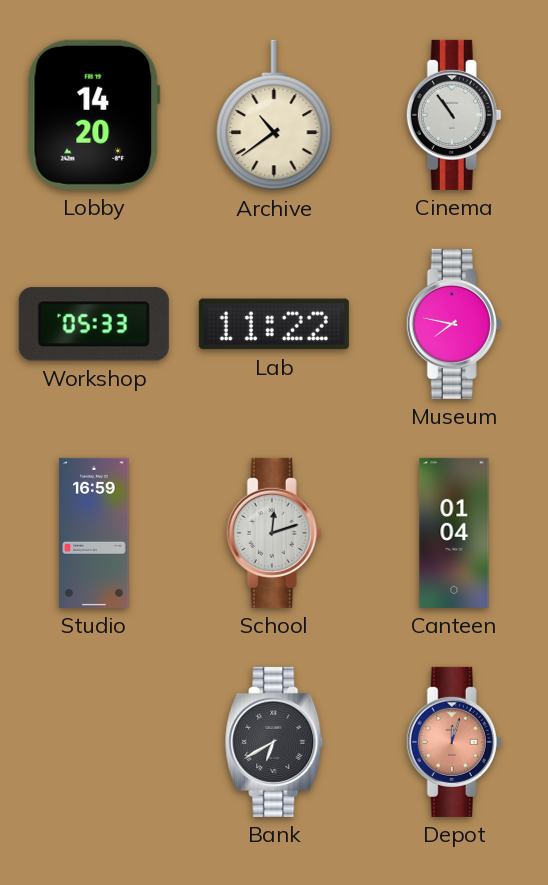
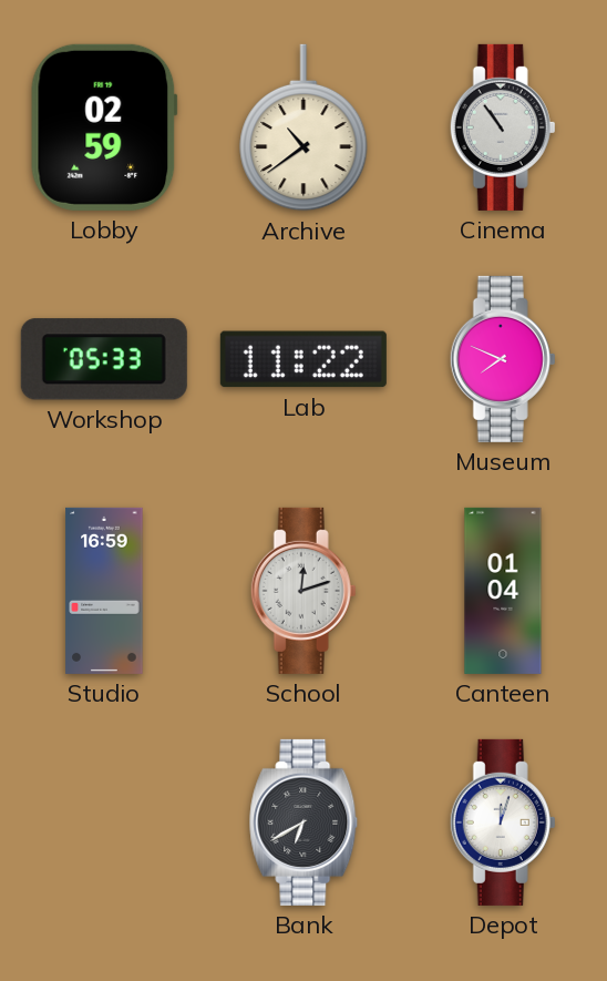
Lobby: 14:20 -> 02:59
Museum: 7:47 -> 7:49
Depot dial: salmon -> white
